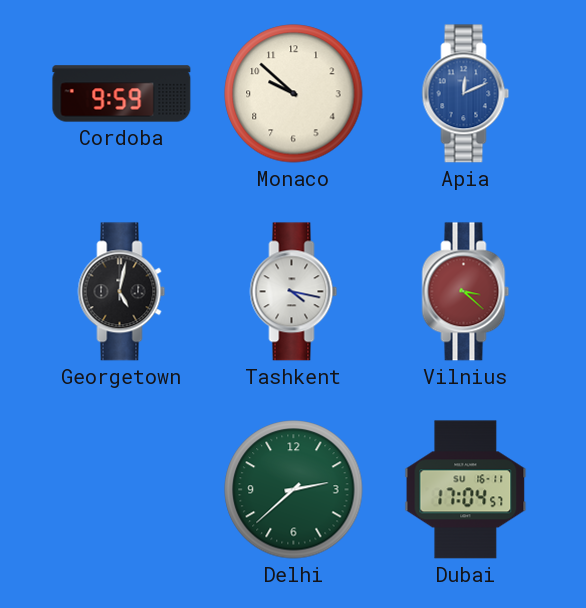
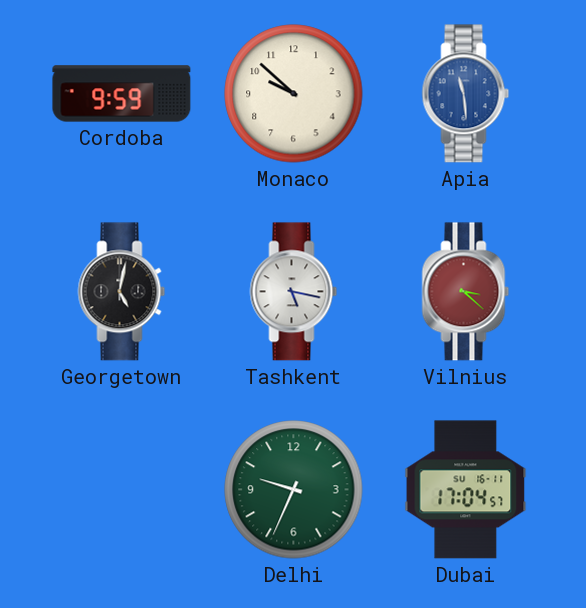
Apia: 12:11 -> 11:29
Tashkent: 4:17 -> 5:17
Delhi: 2:38 -> 9:34
